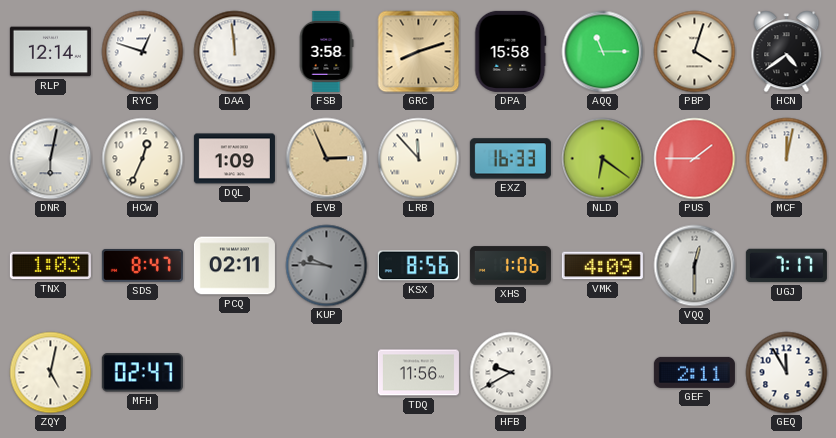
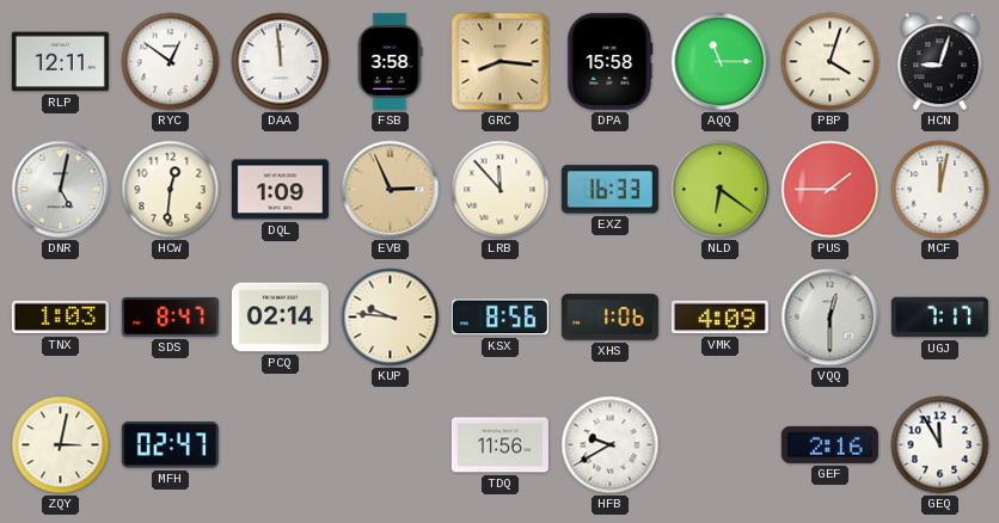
RLP: 12:14 -> 12:11
RYC: 12:48 -> 12:51
GRC: 8:12 -> 8:16
HCN: 4:39 -> 9:03
DNR: 6:02 -> 5:02
HCW: 12:34 -> 12:31
PCQ: 02:11 -> 02:14
KUP dial: grey -> cream
ZQY: 5:02 -> 3:02
GEF: 2:11 -> 2:16
